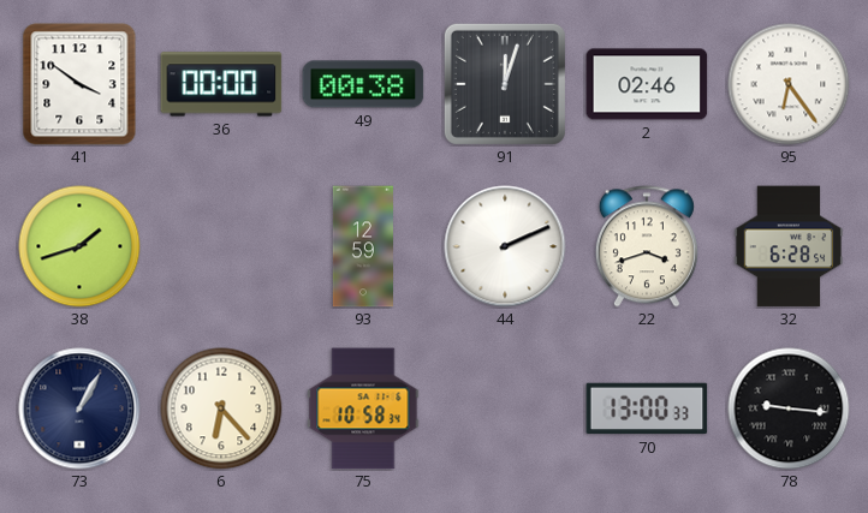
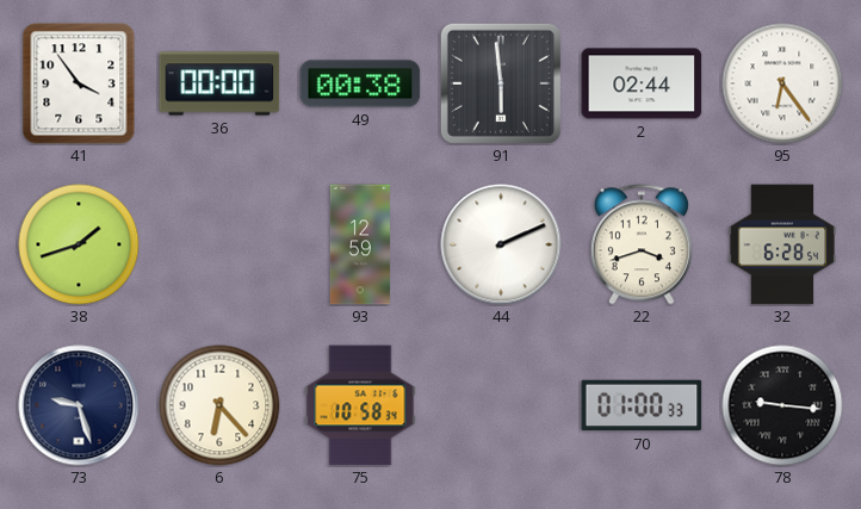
41: 3:51 -> 3:54
91: 12:03 -> 5:59
2: 02:46 -> 02:44
73: 1:05 -> 9:27
70: 13:00 -> 01:00
